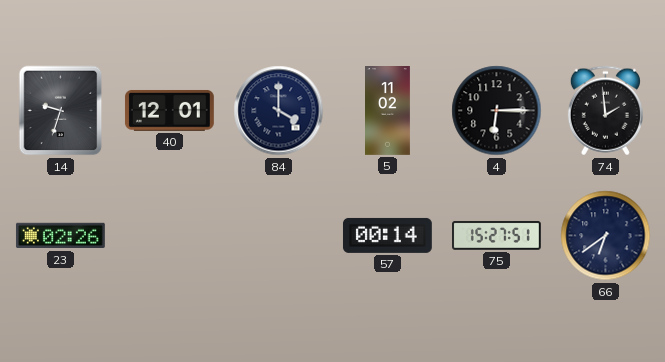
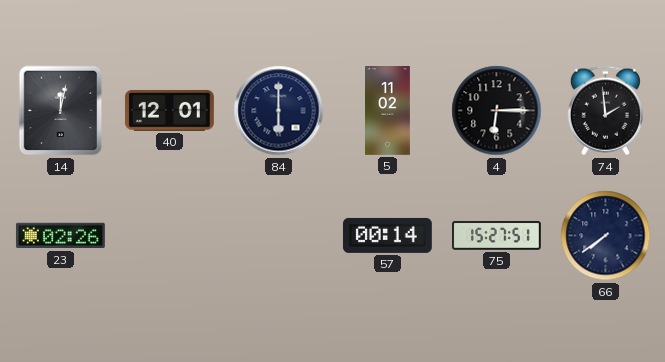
14: 9:33 -> 12:02
84: 4:00 -> 6:00
66: 6:39 -> 7:39
